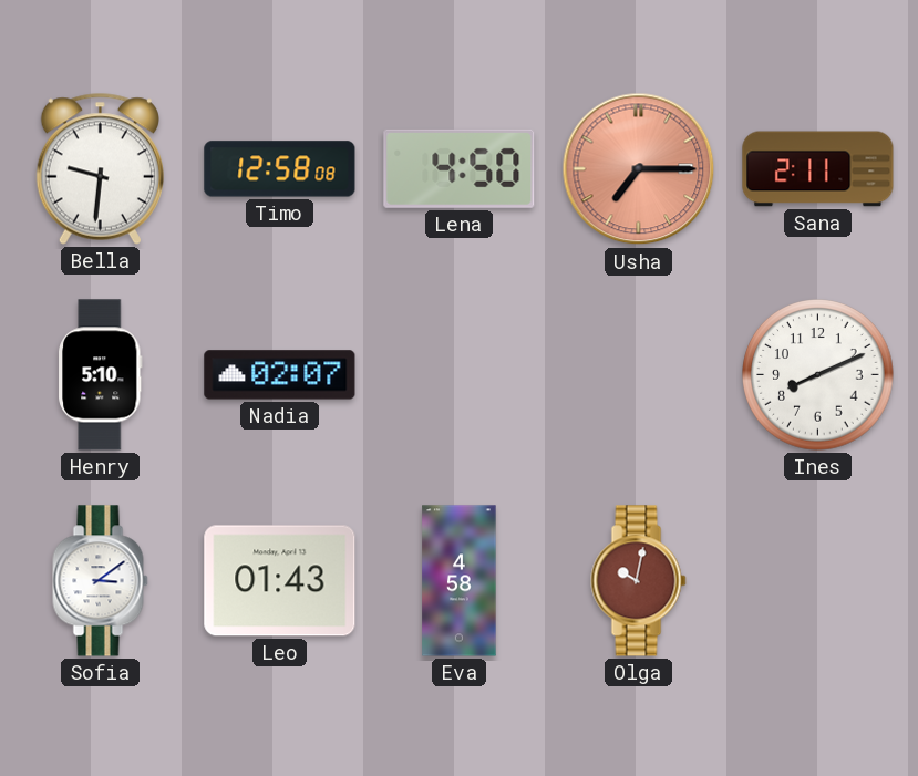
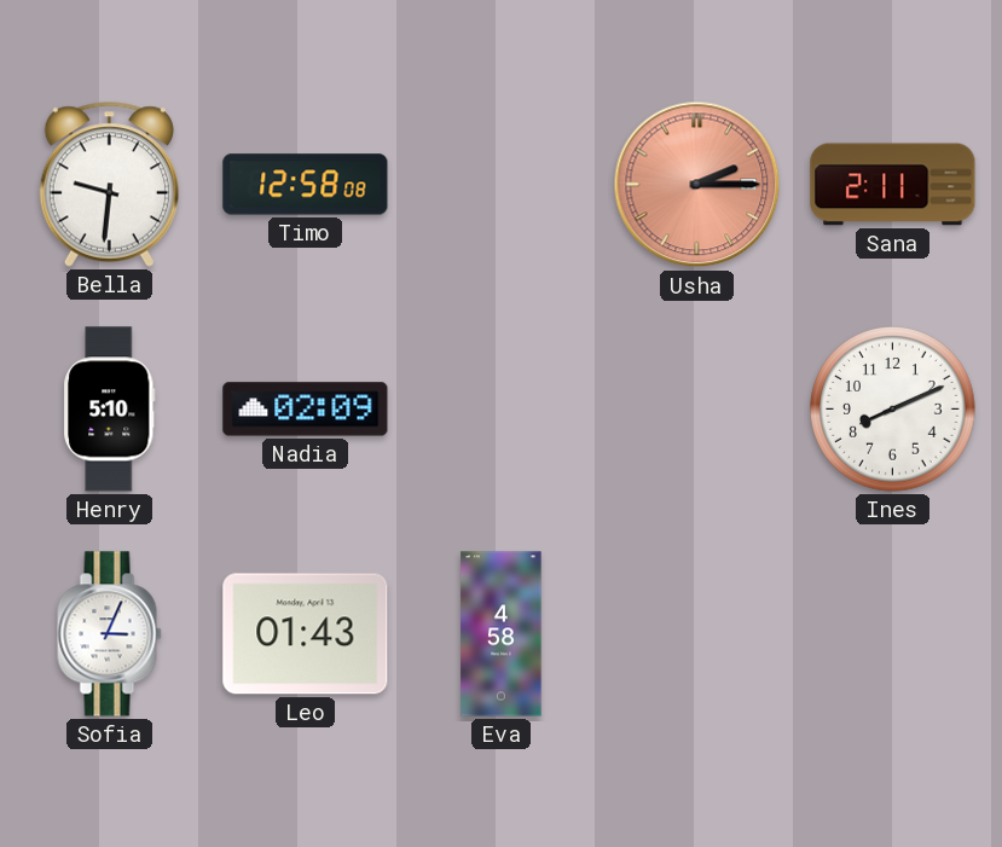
Lena: 4:50 -> none
Usha: 7:15 -> 2:15
Nadia: 02:07 -> 02:09
Sofia: 3:09 -> 3:04
Olga: 10:02 -> none
